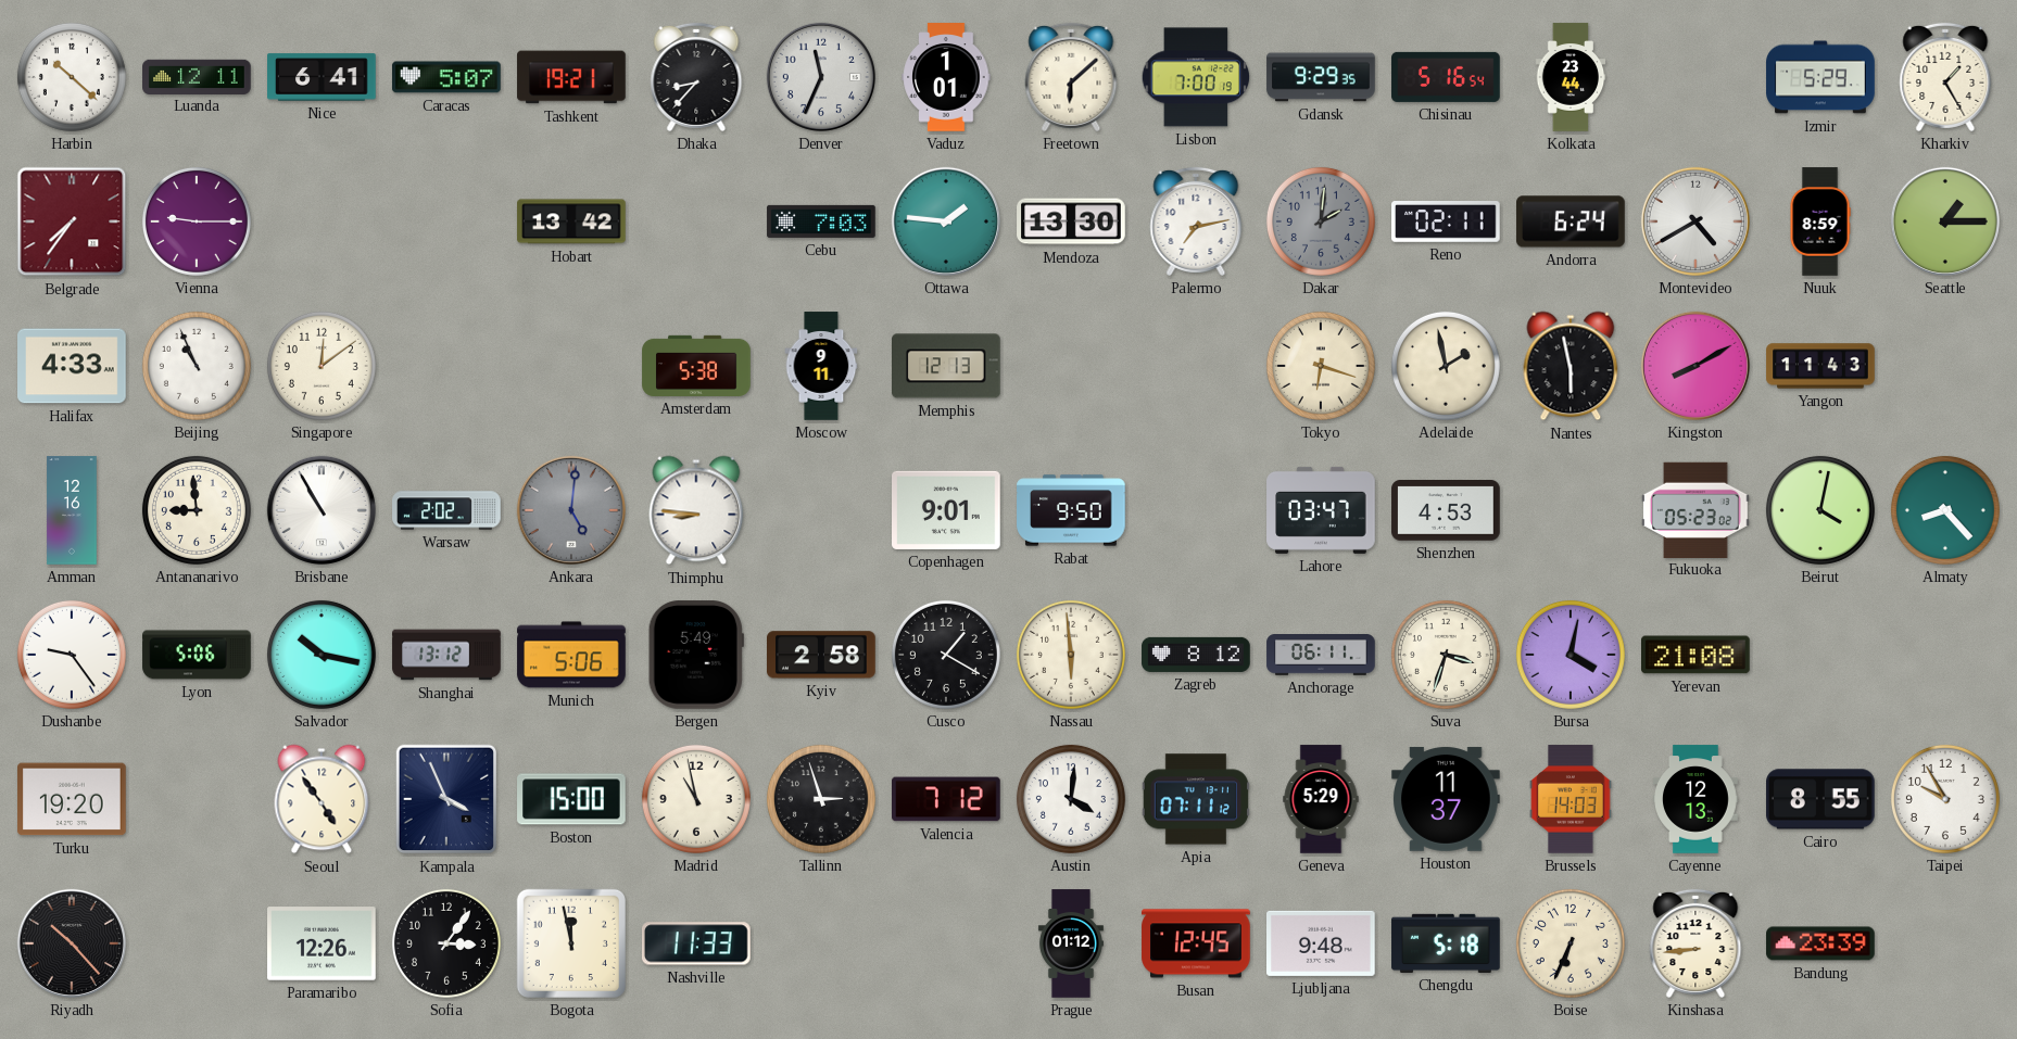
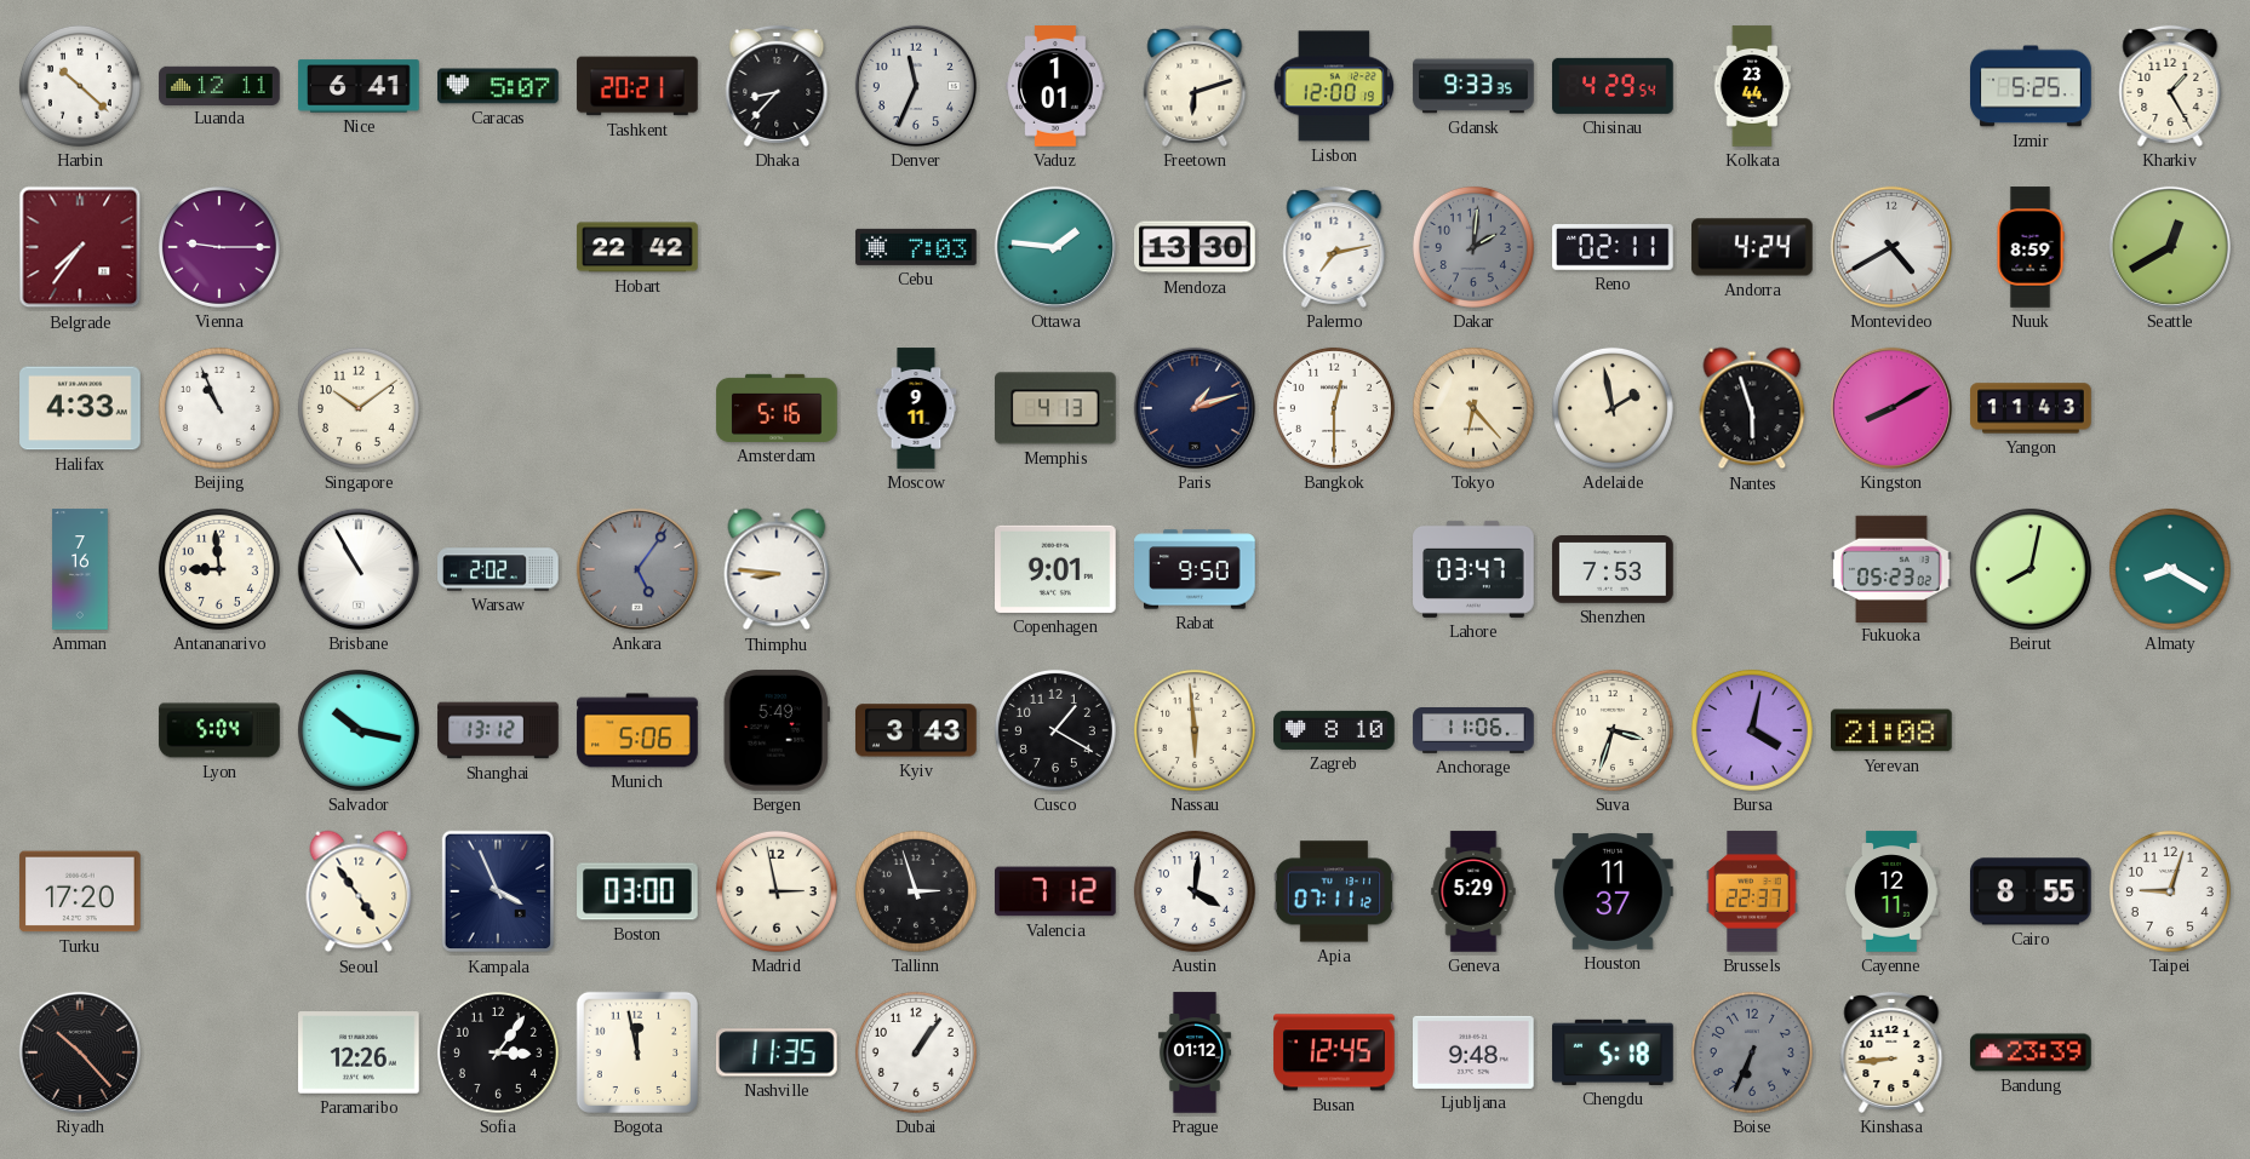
Tashkent: 19:21 -> 20:21
Freetown: 6:08 -> 6:12
Lisbon: 7:00 -> 12:00
Gdansk: 9:29 -> 9:33
Chisinau: 5:16 -> 4:29
Izmir: 5:29 -> 5:25
Hobart: 13:42 -> 22:42
Andorra: 6:24 -> 4:24
Seattle: 1:15 -> 12:40
Singapore: 12:09 -> 10:09
Amsterdam: 5:38 -> 5:16
Memphis: 12:13 -> 4:13
Paris: none -> 1:12
Bangkok: none -> 12:30
Tokyo: 6:18 -> 6:23
Nantes: 5:58 -> 5:57
Amman: 12:16 -> 7:16
Ankara: 5:01 -> 5:06
Shenzhen: 4:53 -> 7:53
Beirut: 4:02 -> 8:02
Almaty: 8:23 -> 8:20
Dushanbe: 9:24 -> none
Lyon: 5:06 -> 5:04
Kyiv: 2:58 -> 3:43
Zagreb: 8:12 -> 8:10
Anchorage: 06:11 -> 11:06
Turku: 19:20 -> 17:20
Boston: 15:00 -> 03:00
Madrid: 10:58 -> 2:58
Brussels: 14:03 -> 22:37
Cayenne: 12:13 -> 12:11
Taipei: 9:55 -> 9:03
Nashville: 11:33 -> 11:35
Dubai: none -> 1:06
Boise dial: cream -> grey
